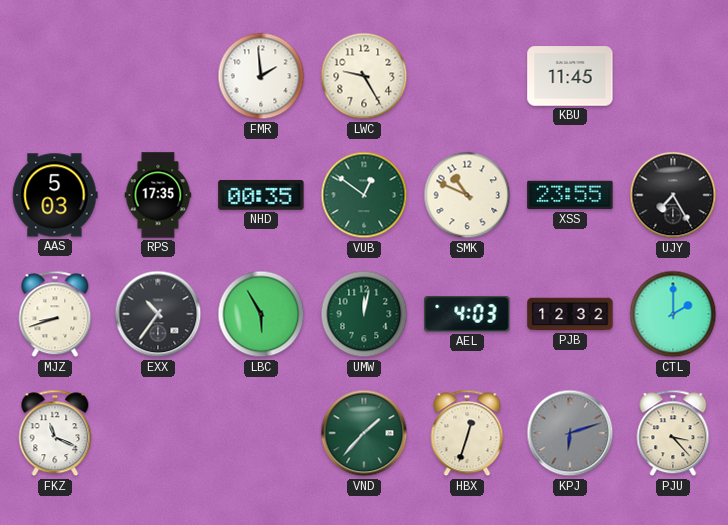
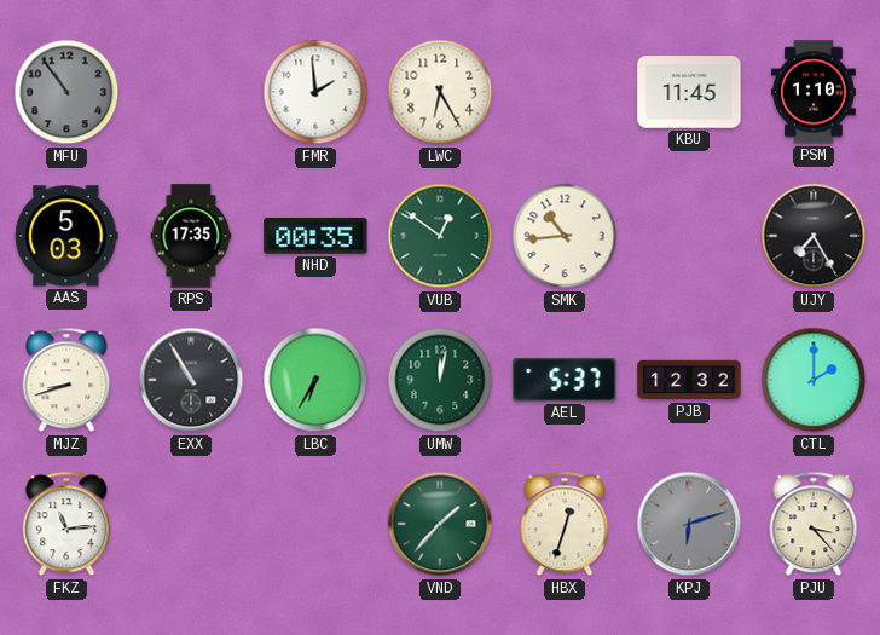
MFU: none -> 10:54
LWC: 9:25 -> 6:25
PSM: none -> 1:10
SMK: 10:49 -> 10:44
XSS: 23:55 -> none
EXX: 10:36 -> 10:55
LBC: 5:55 -> 6:35
AEL: 4:03 -> 5:37
FKZ: 11:19 -> 11:14
